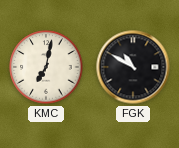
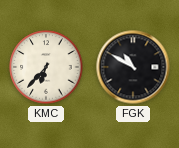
KMC: 7:02 -> 6:37
